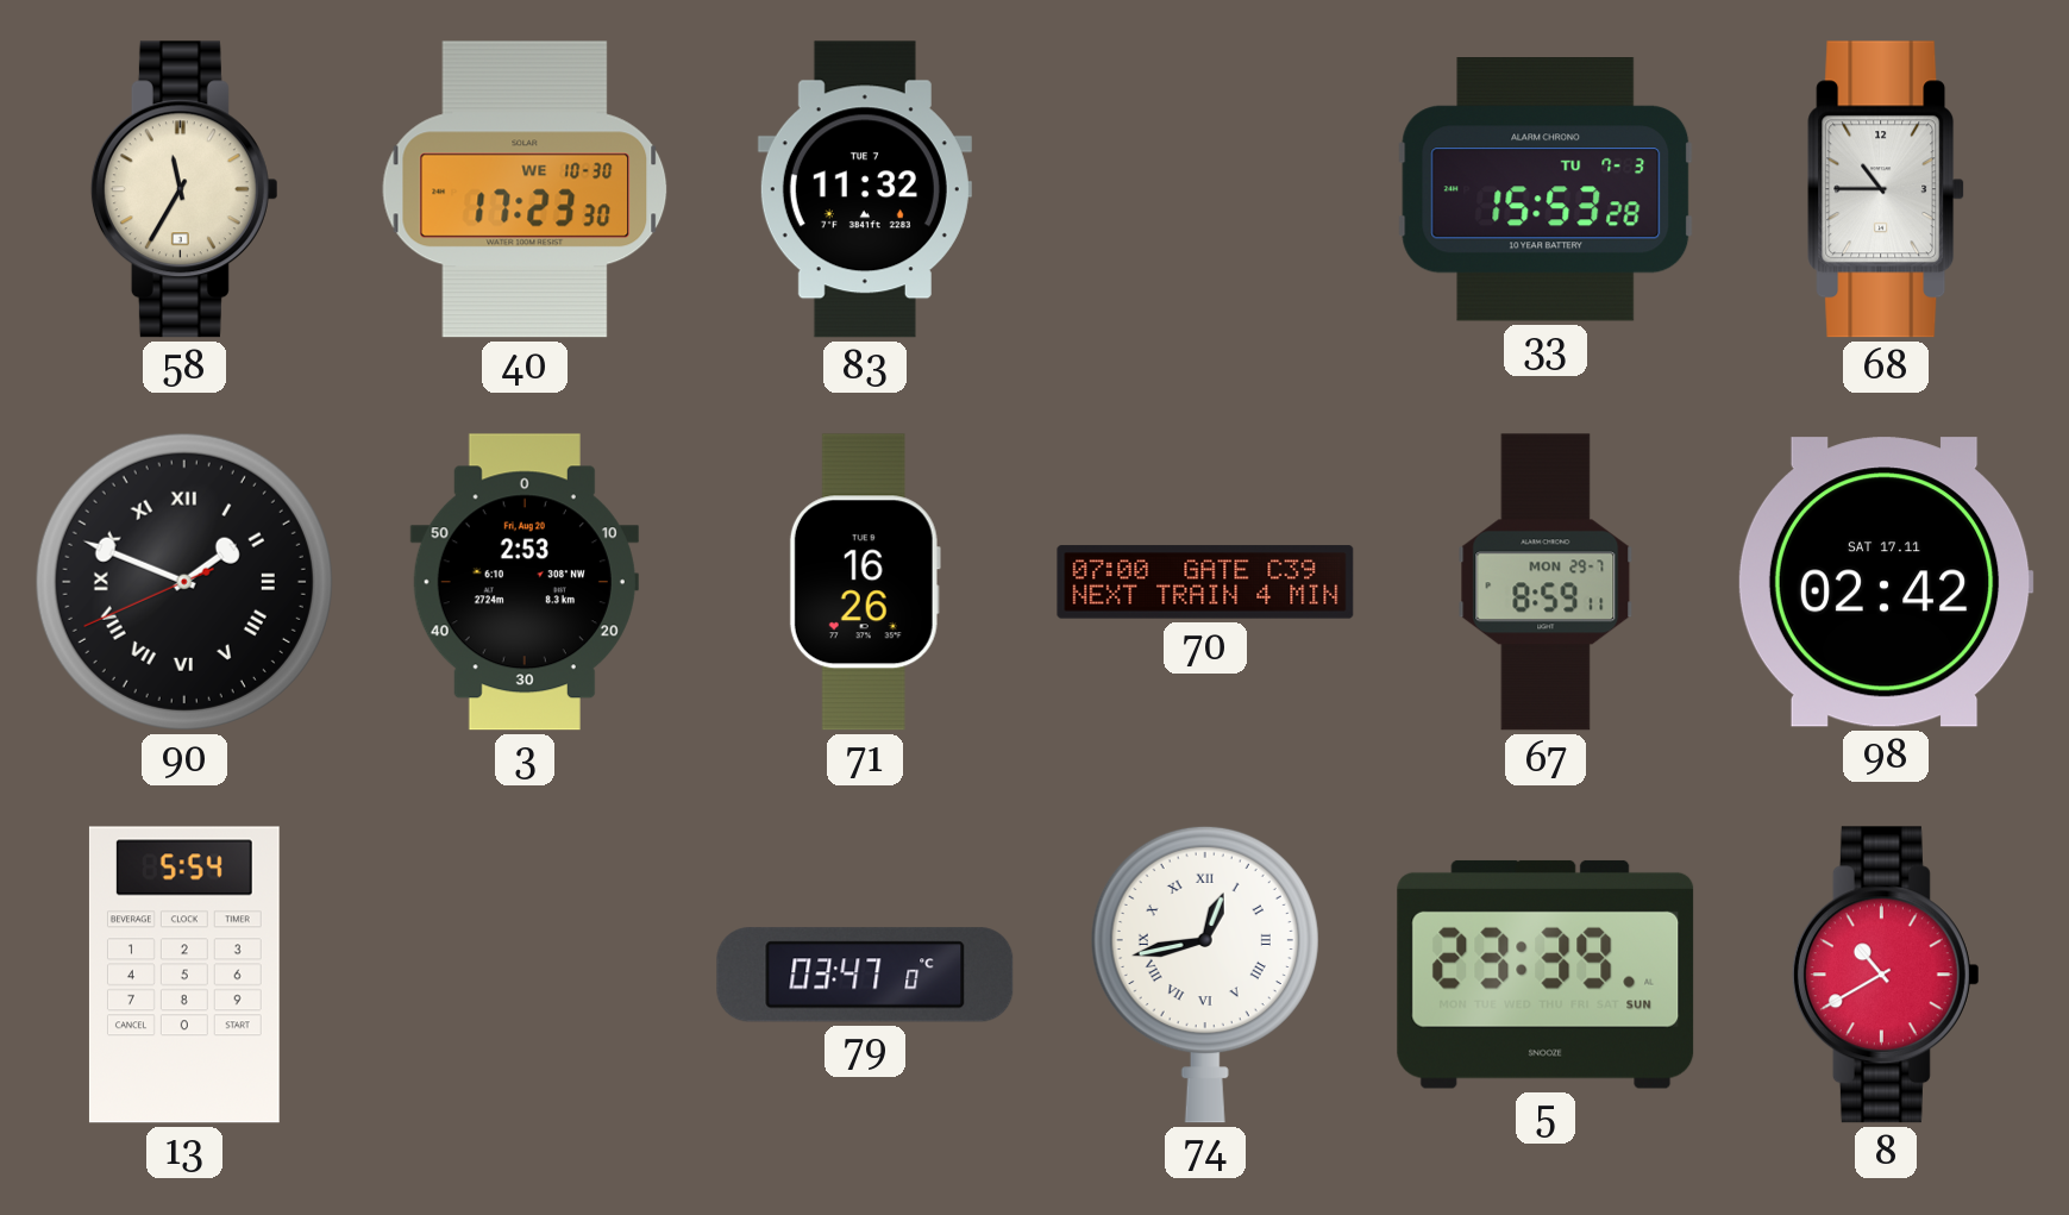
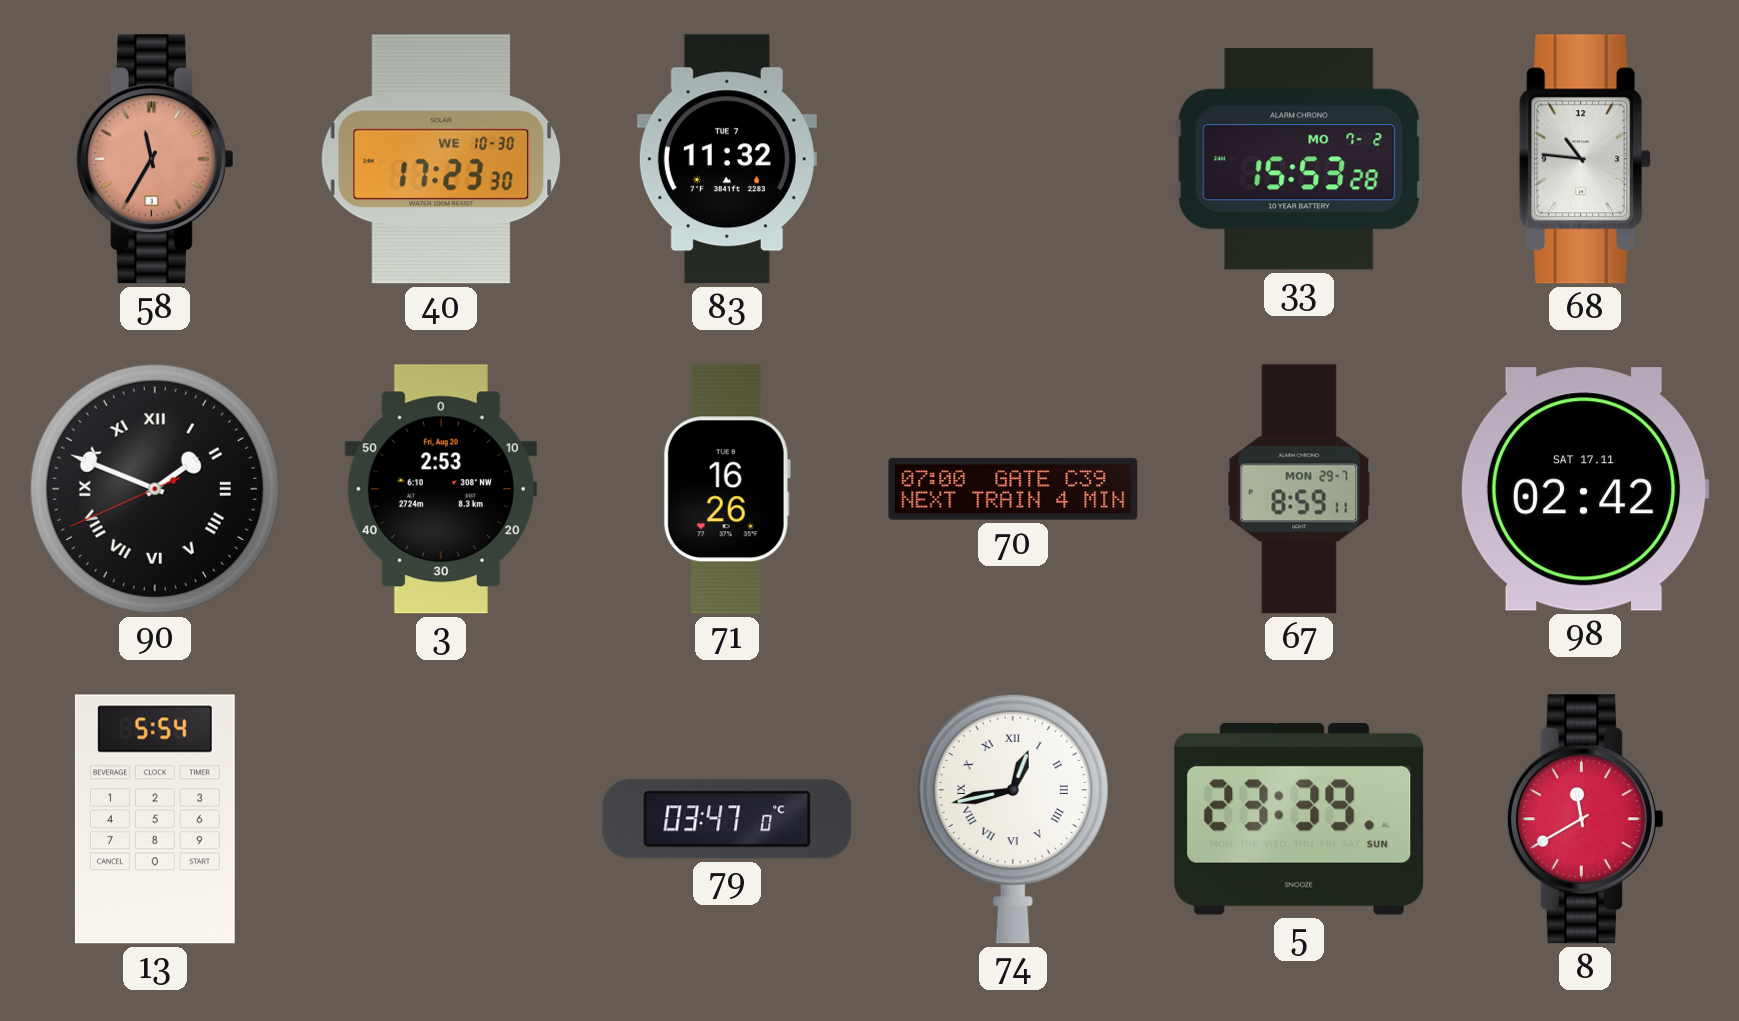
58 dial: cream -> salmon
33 date: TU 7-3 -> MO 7-2
68: 10:45 -> 10:46
8: 10:40 -> 11:40
